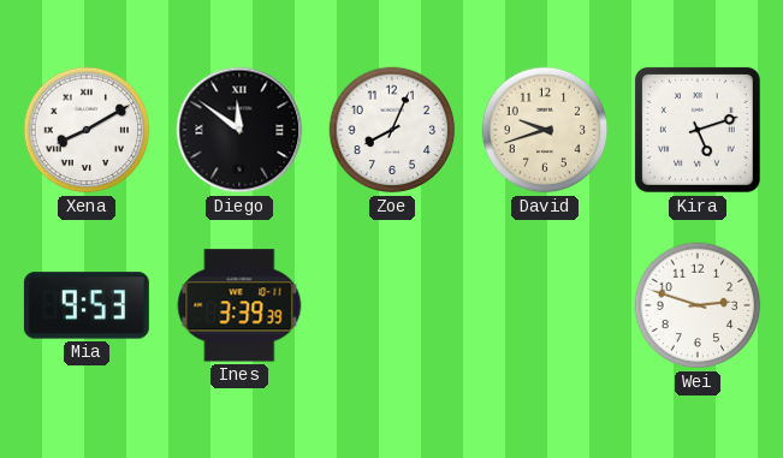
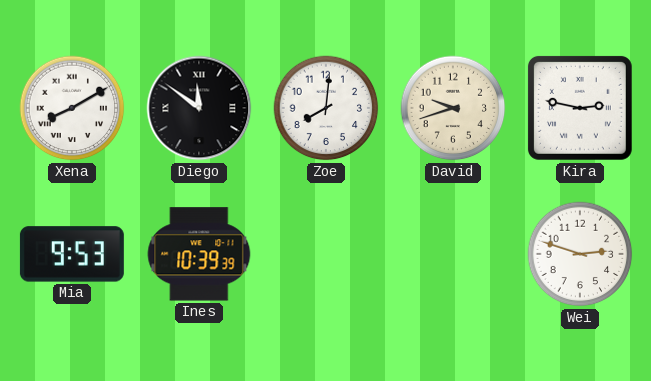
Zoe: 8:04 -> 8:01
Kira: 5:12 -> 2:47
Ines: 3:39 -> 10:39
